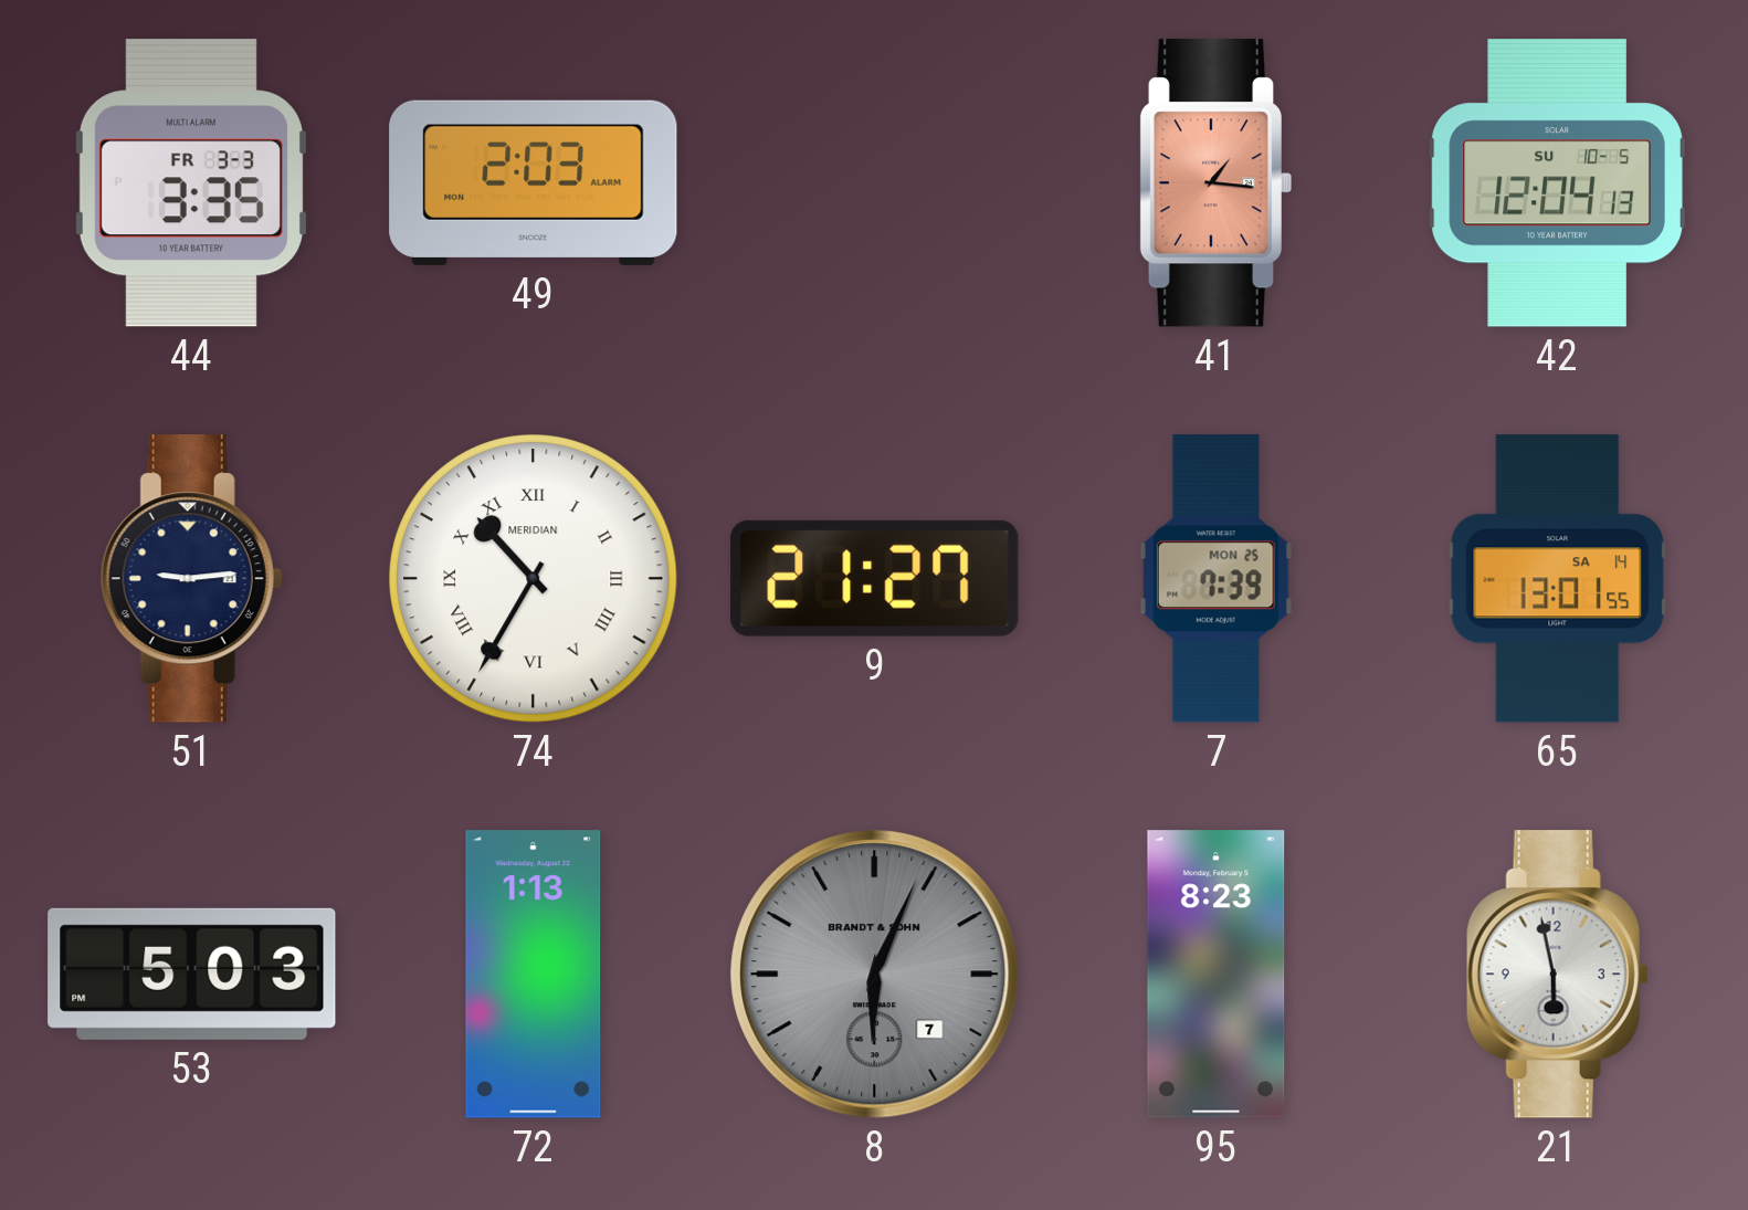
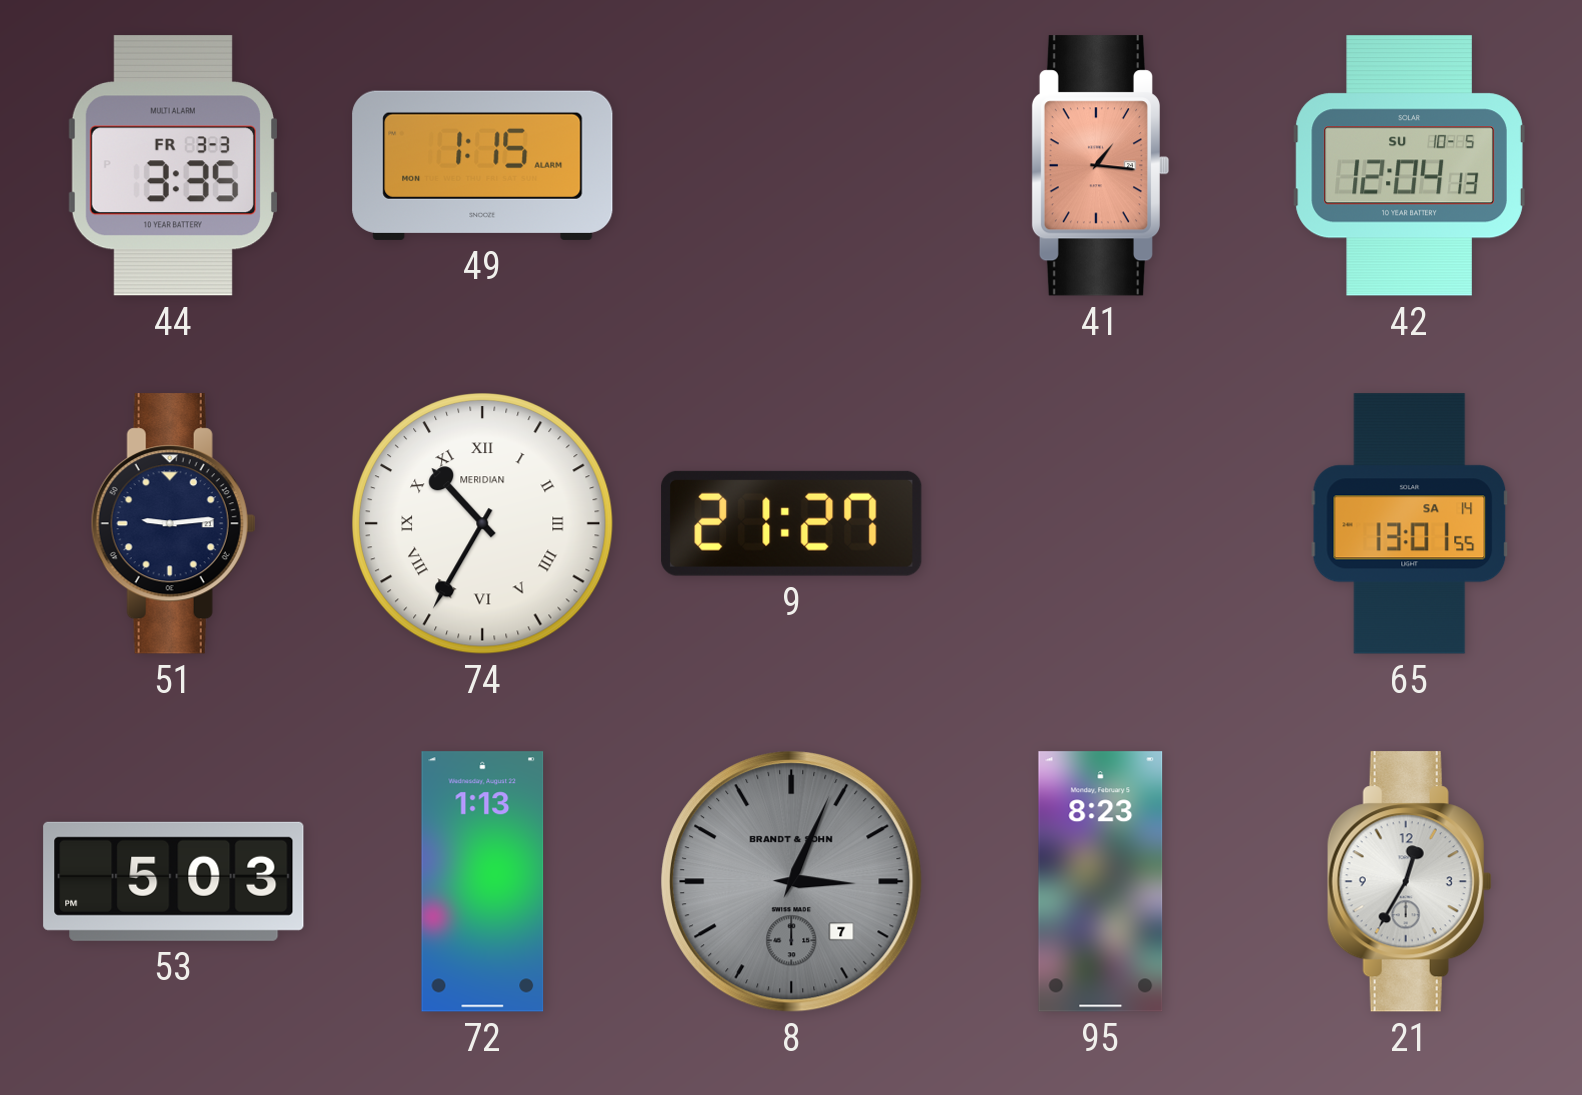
49: 2:03 -> 1:15
7: 7:39 -> none
8: 6:04 -> 3:04
21: 5:58 -> 12:35
